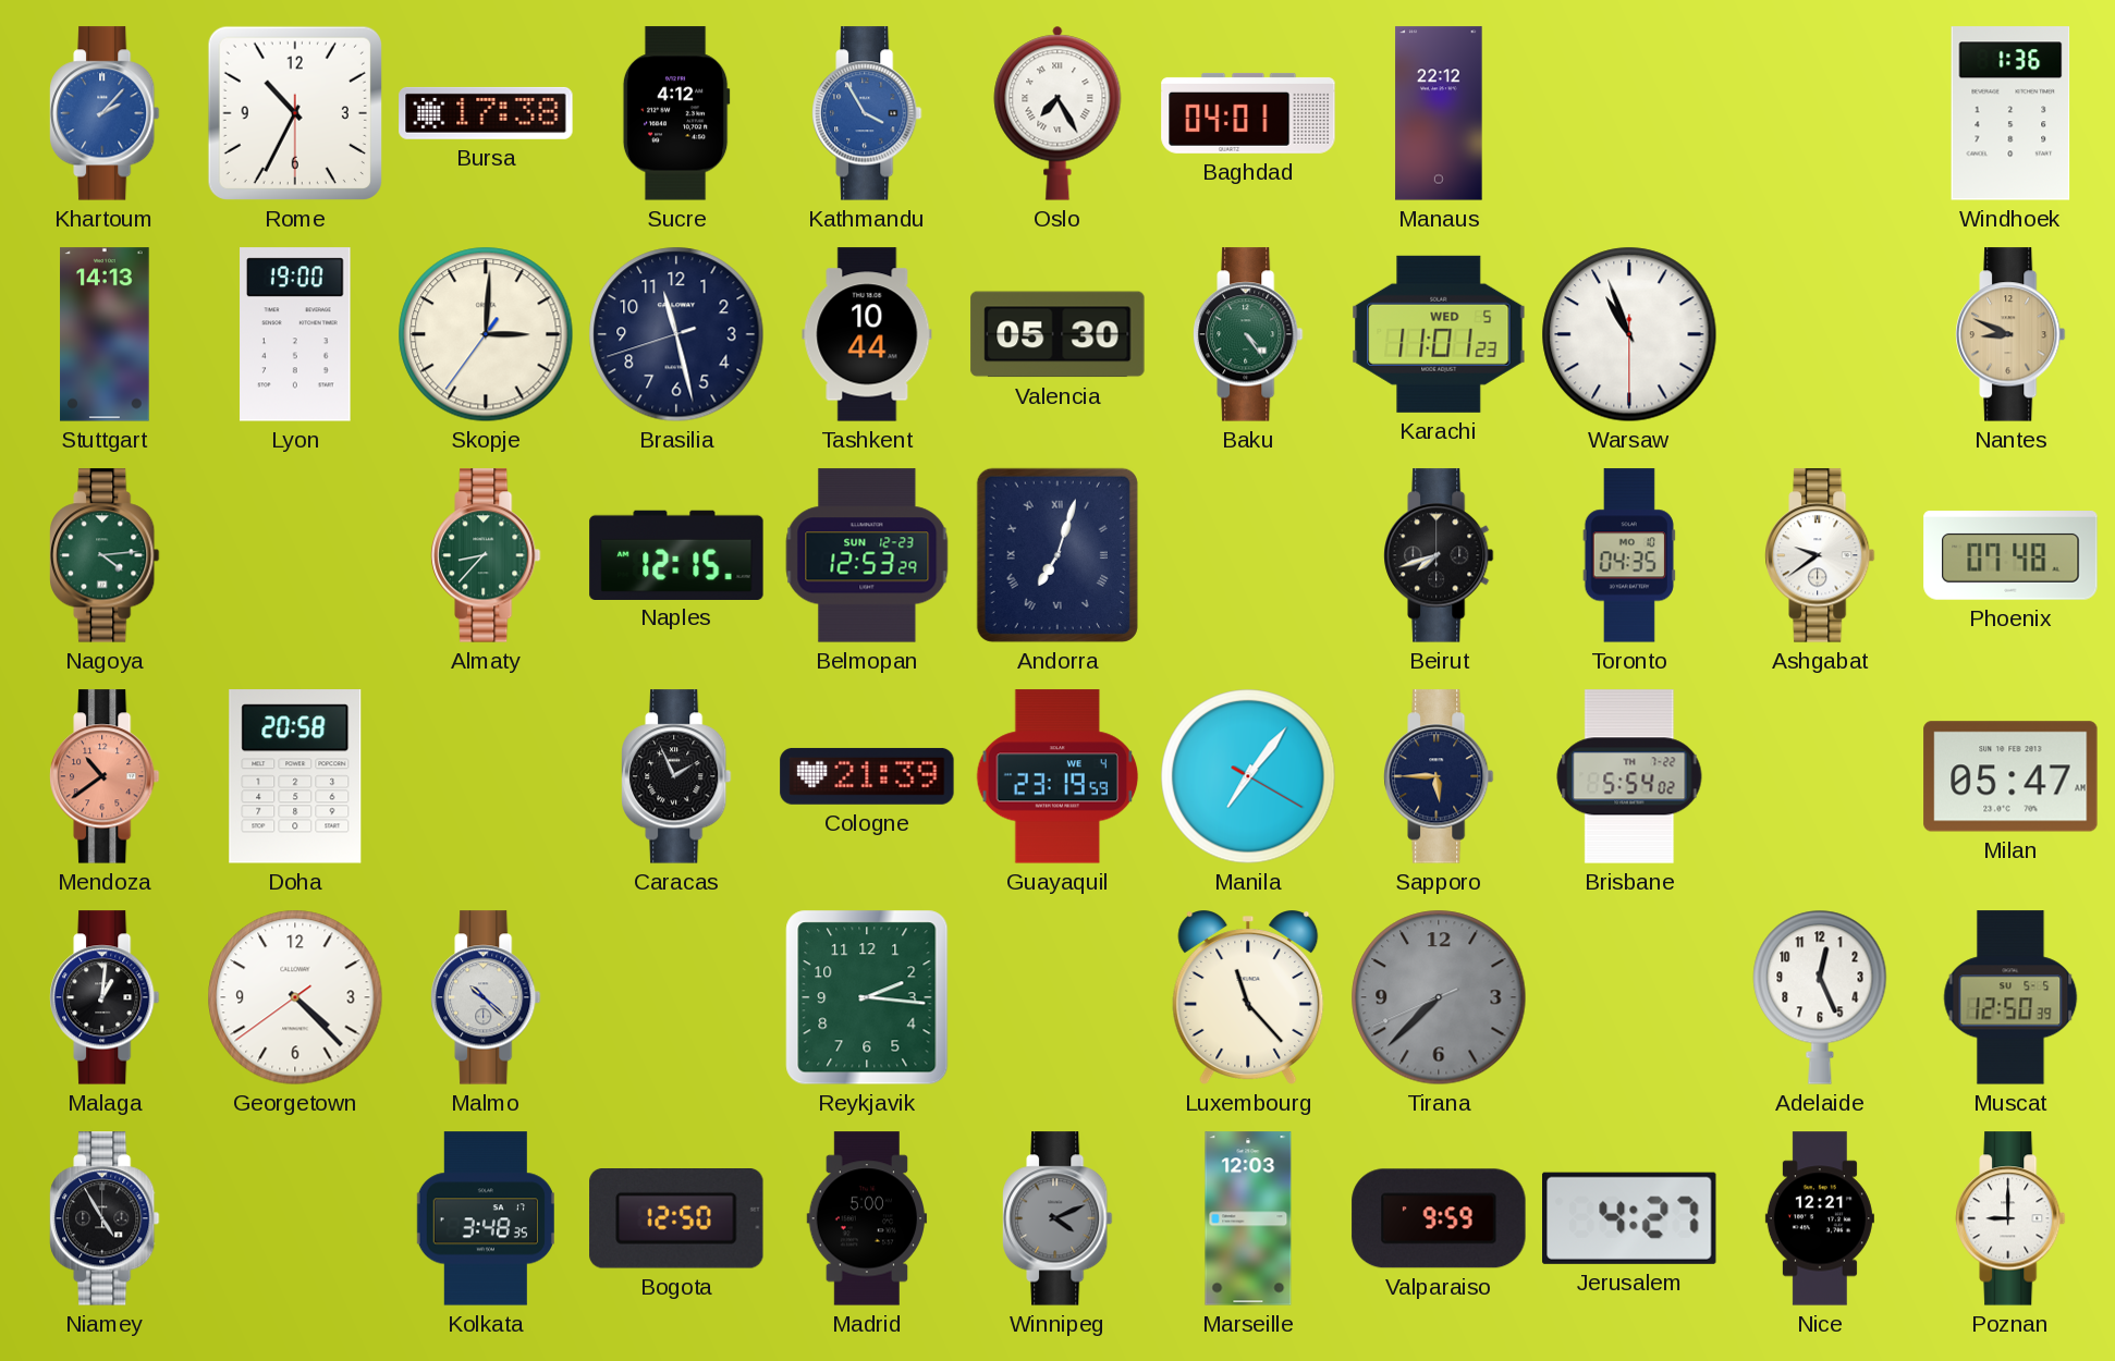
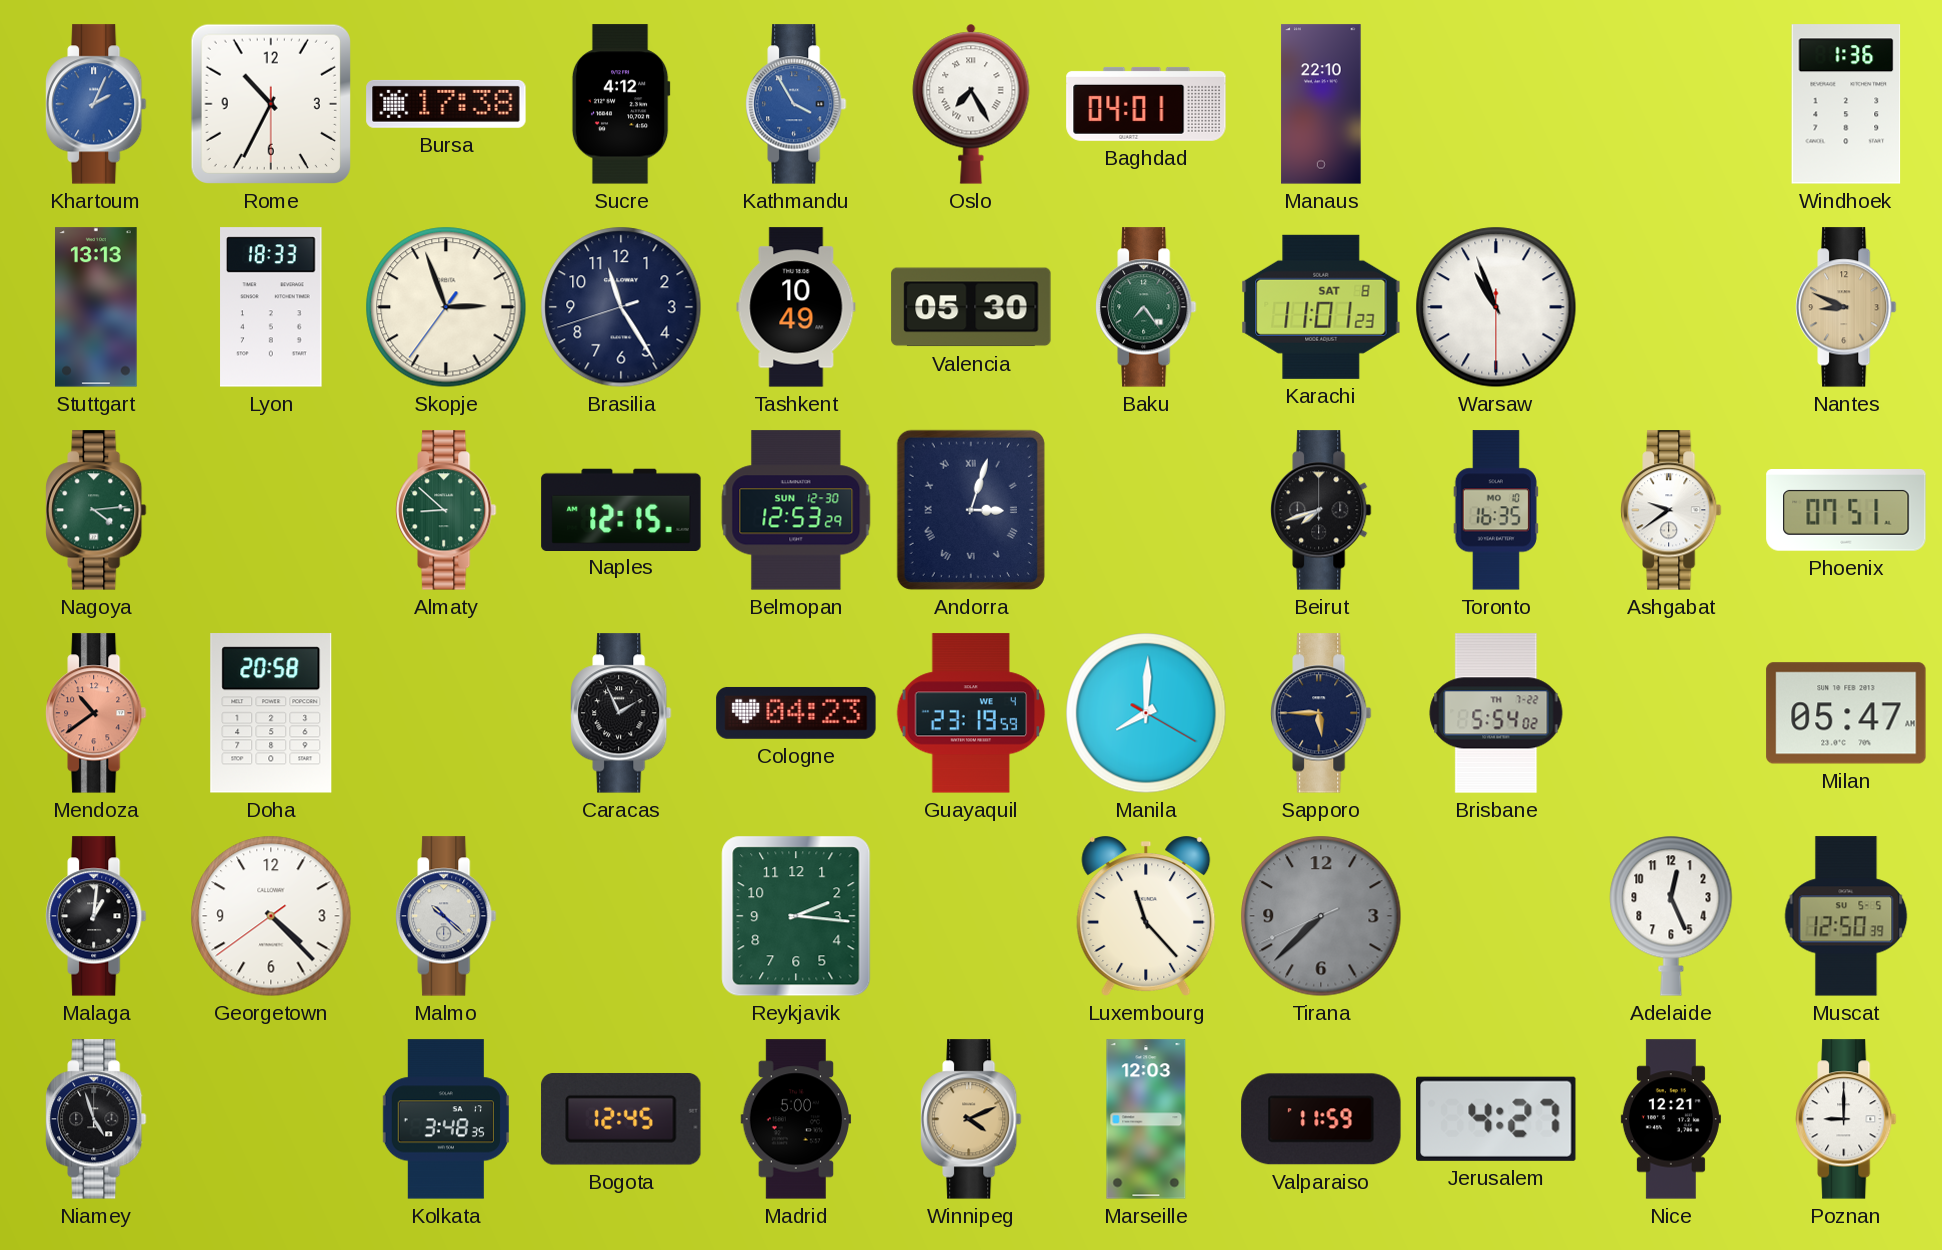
Khartoum: 2:07 -> 2:04
Manaus: 22:12 -> 22:10
Stuttgart: 14:13 -> 13:13
Lyon: 19:00 -> 18:33
Skopje: 3:00 -> 2:56
Brasilia: 11:27 -> 11:24
Tashkent: 10:44 -> 10:49
Baku: 4:24 -> 7:24
Karachi date: WED 5 -> SAT 8
Almaty: 8:37 -> 8:52
Belmopan date: SUN 12-23 -> SUN 12-30
Andorra: 7:03 -> 3:03
Toronto: 04:35 -> 16:35
Phoenix: 07:48 -> 07:51
Cologne: 21:39 -> 04:23
Manila: 7:06 -> 8:00
Niamey: 4:55 -> 4:57
Bogota: 12:50 -> 12:45
Winnipeg dial: grey -> champagne
Valparaiso: 9:59 -> 11:59
